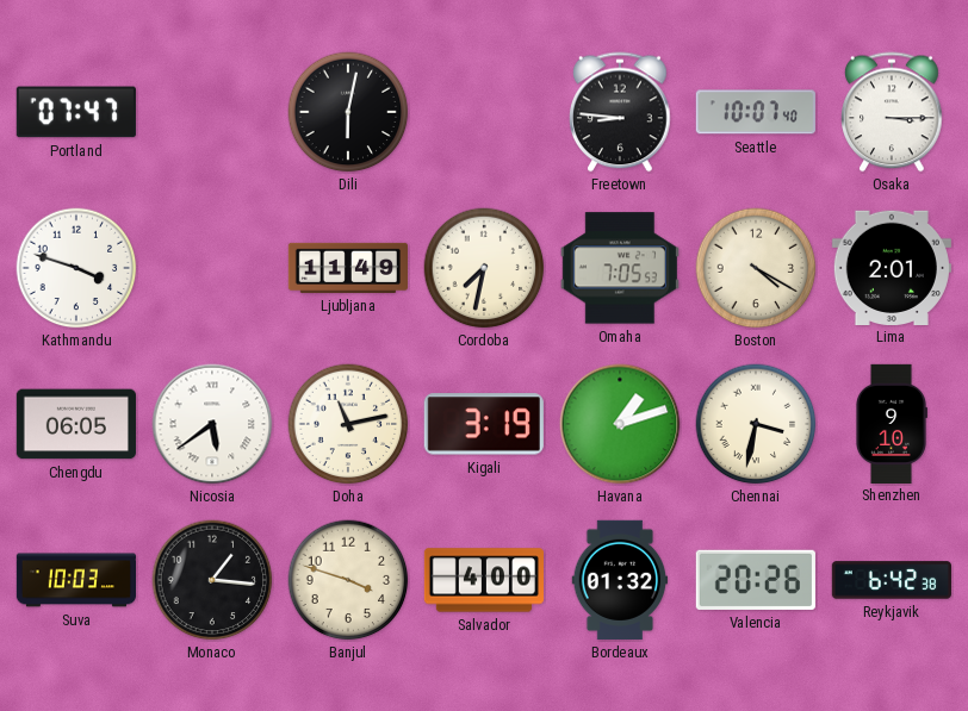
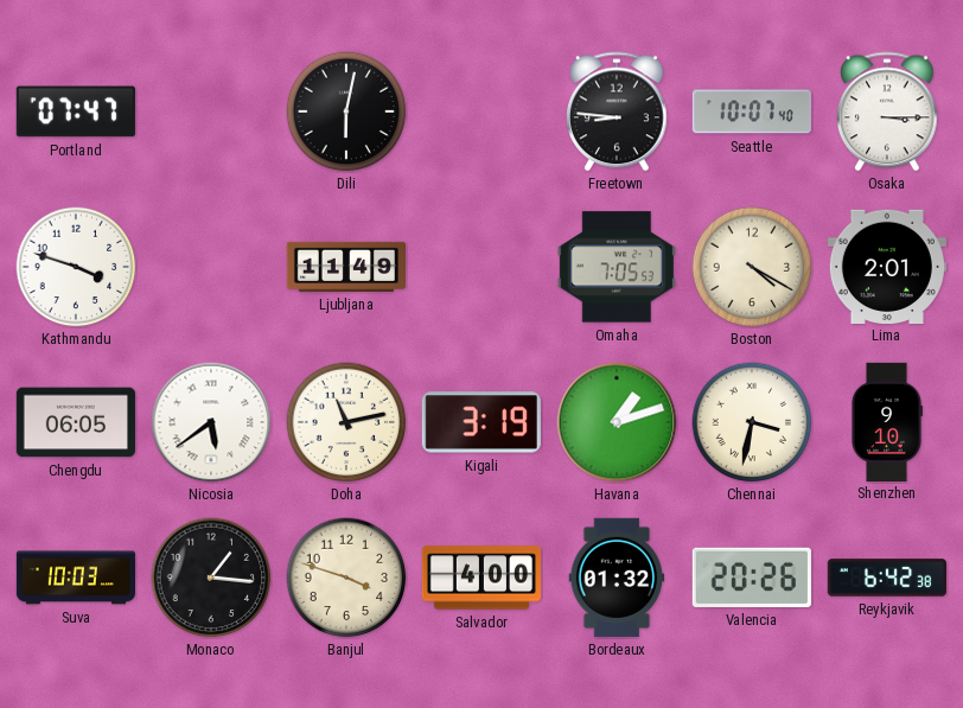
Cordoba: 7:32 -> none
